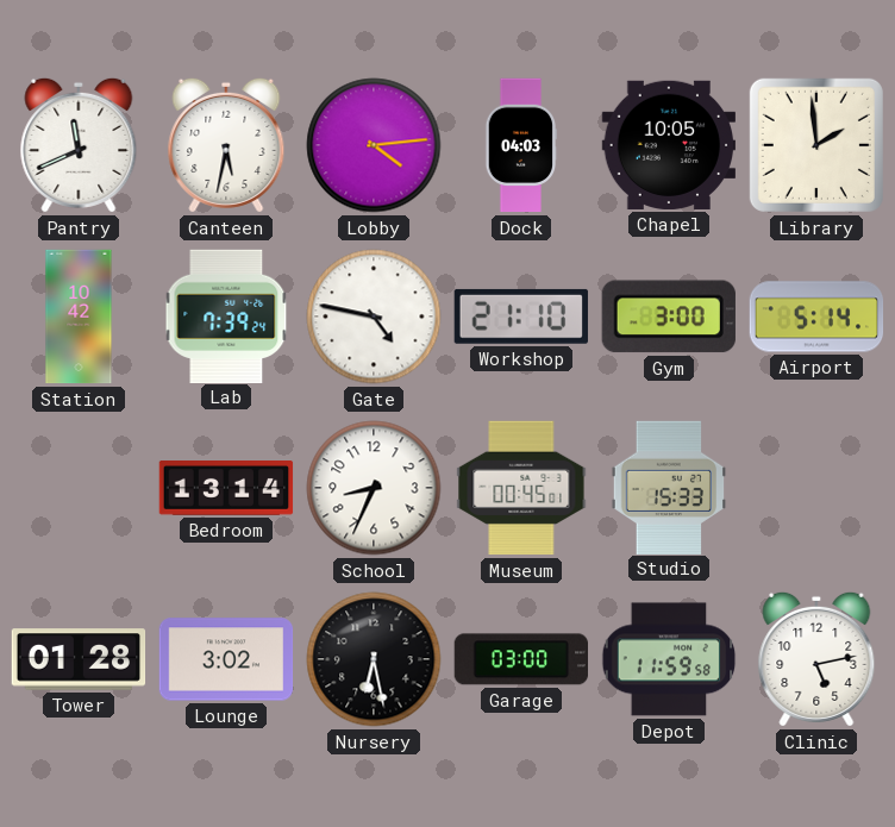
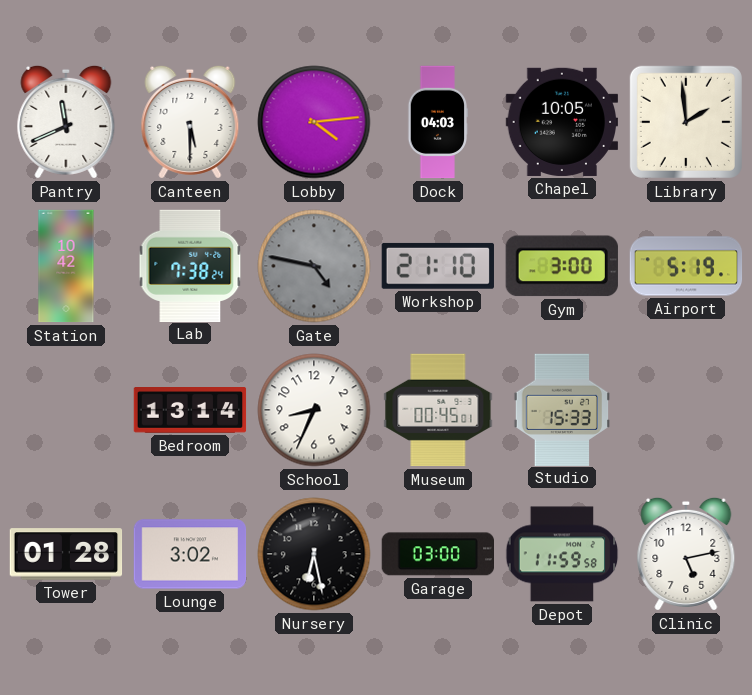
Canteen: 5:32 -> 5:30
Lab: 7:39 -> 7:38
Gate dial: white -> grey
Airport: 5:14 -> 5:19
